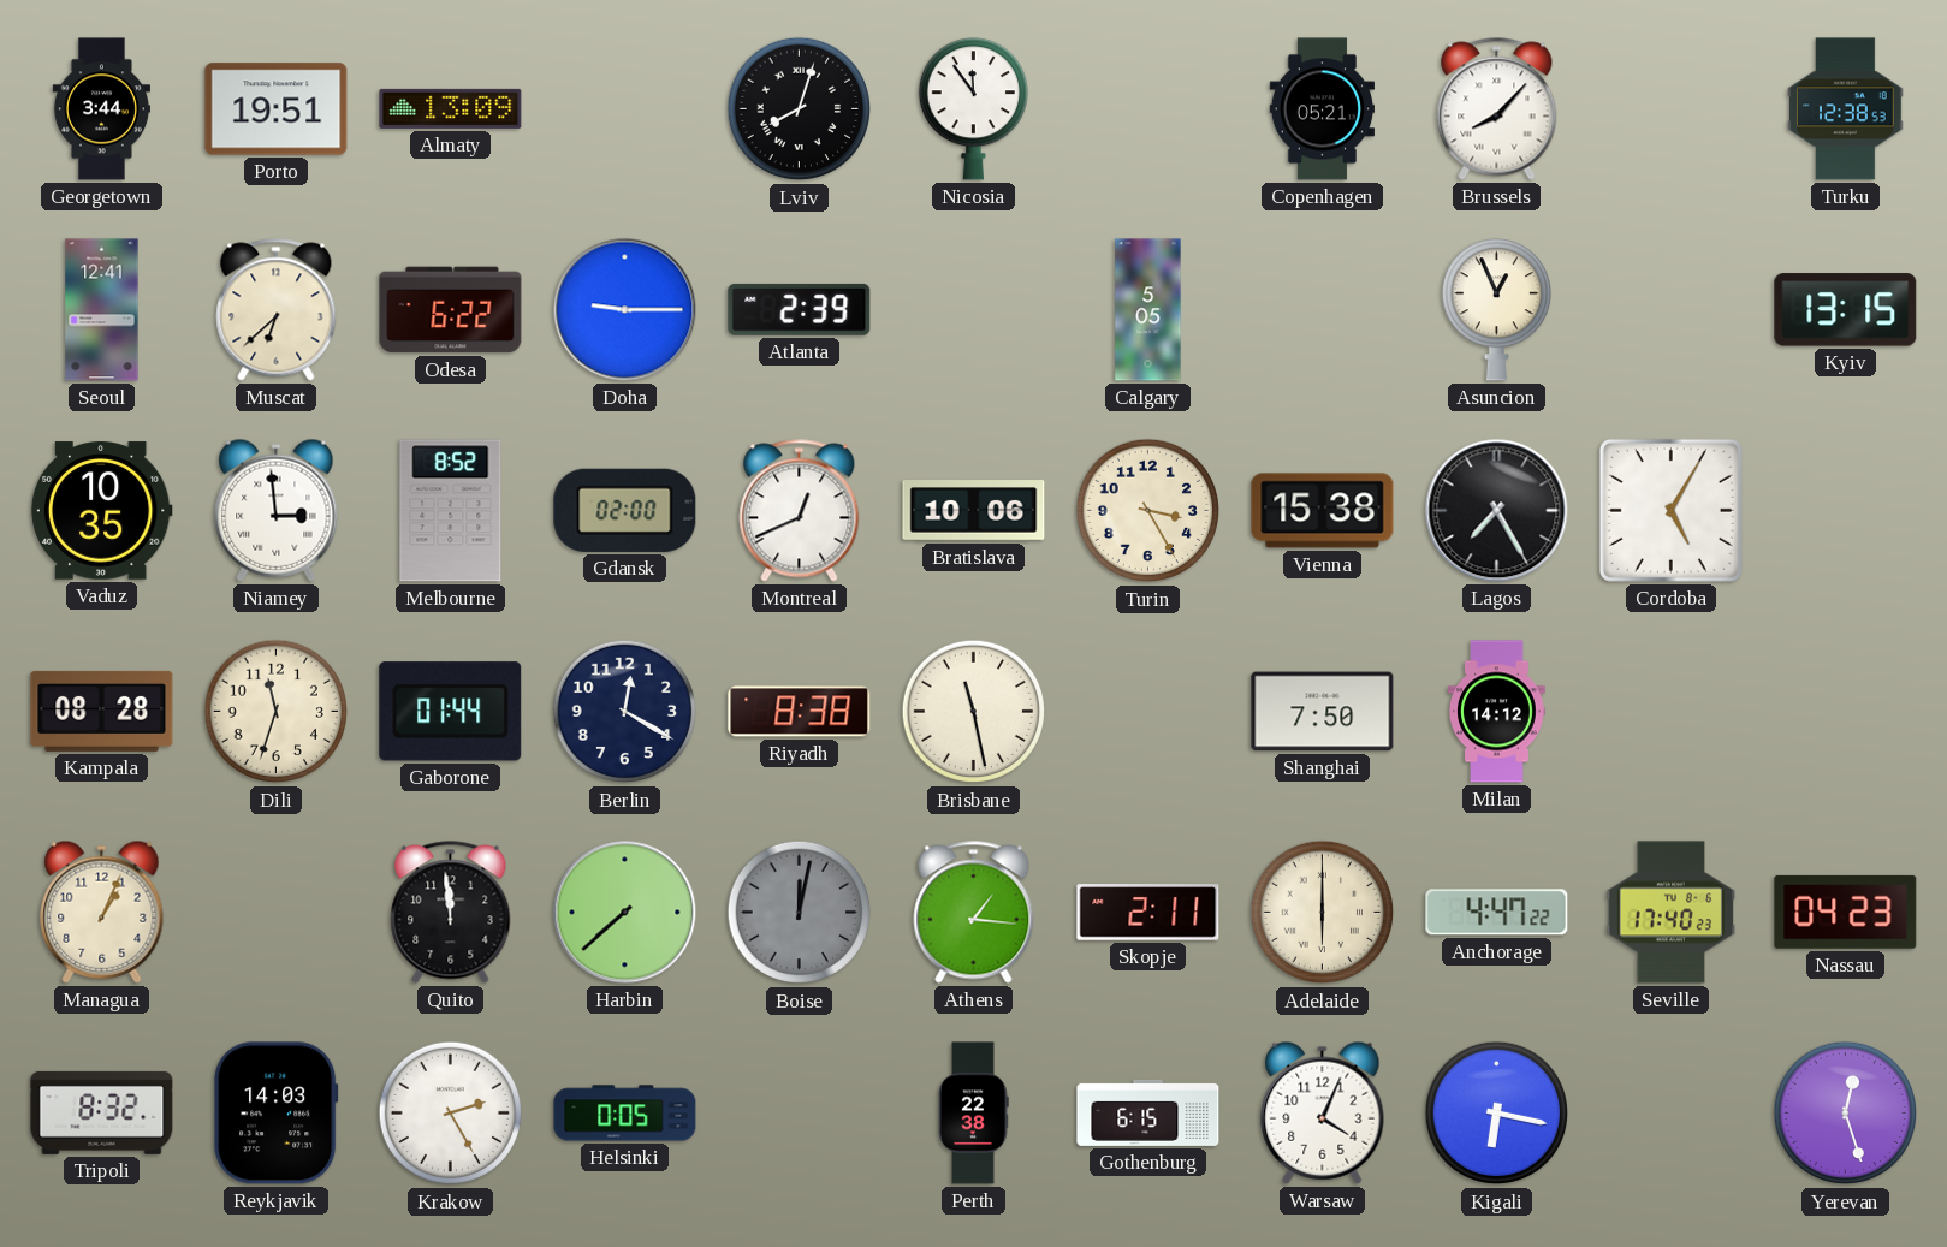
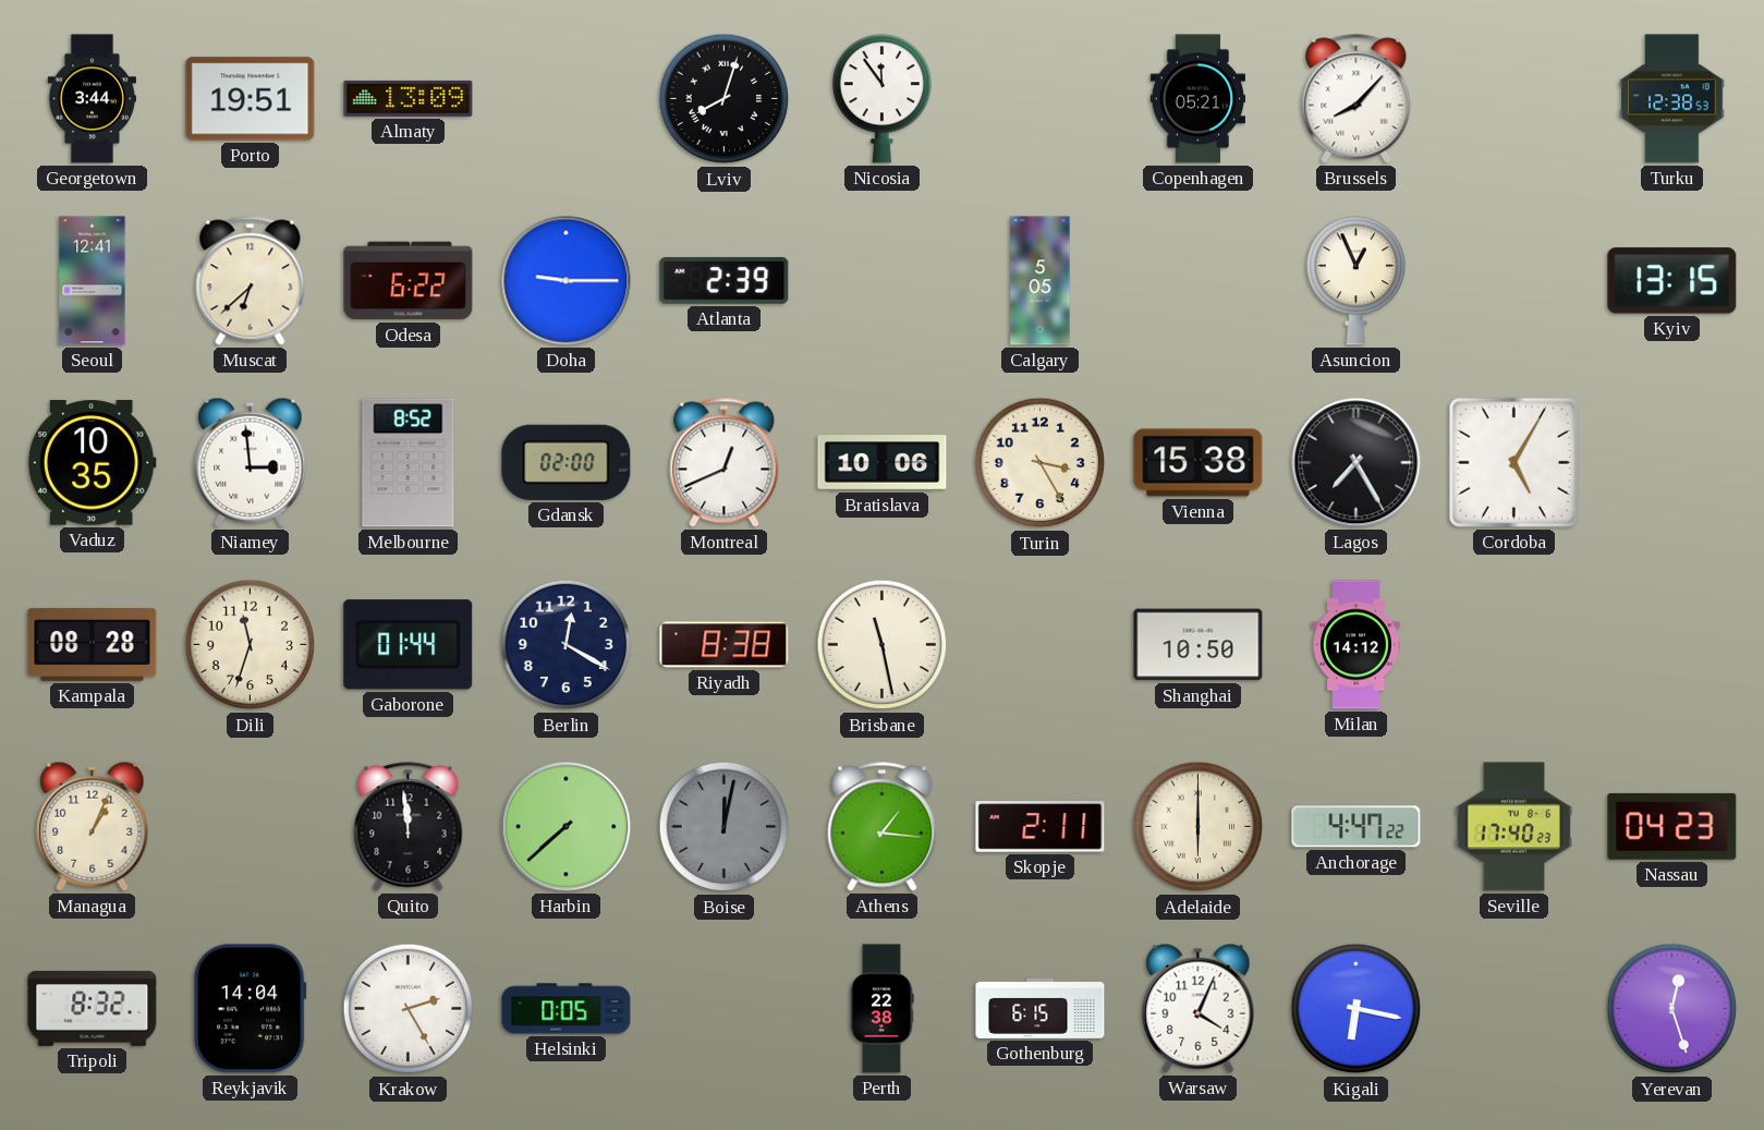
Shanghai: 7:50 -> 10:50
Reykjavik: 14:03 -> 14:04
